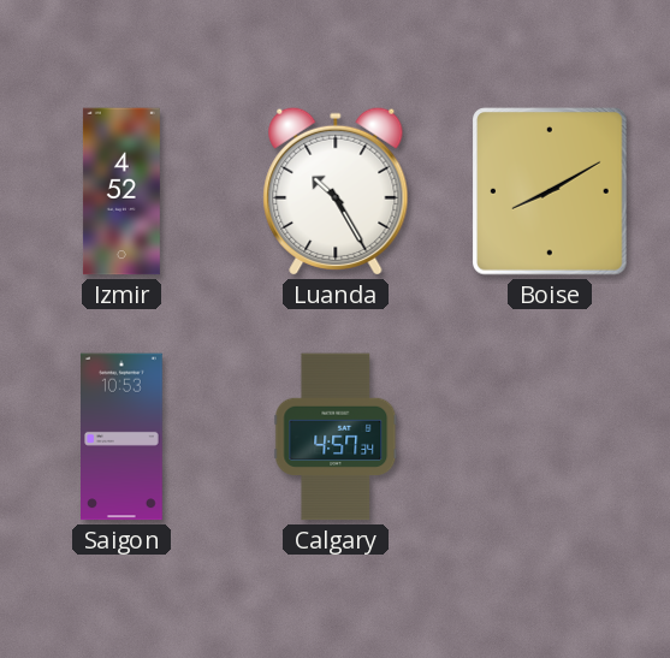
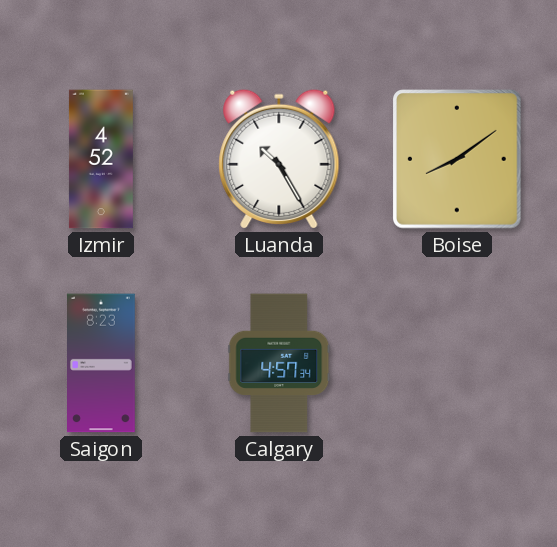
Boise: 8:10 -> 8:09
Saigon: 10:53 -> 8:23
